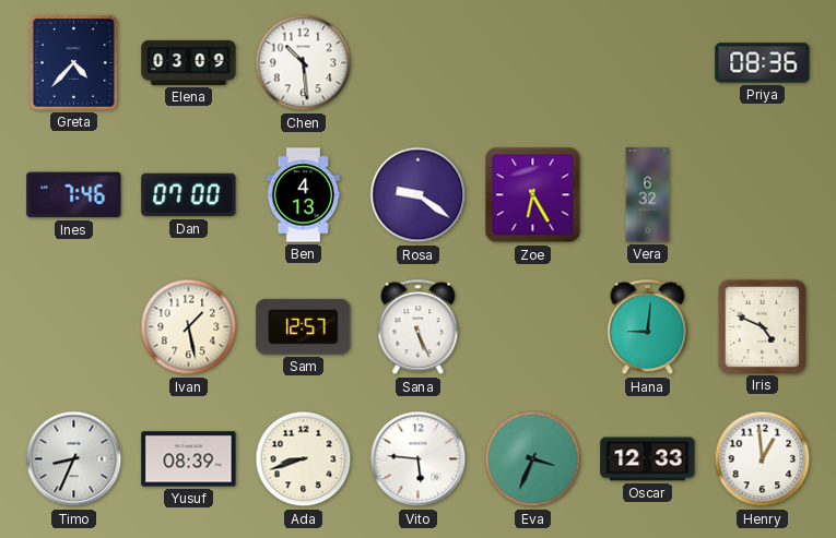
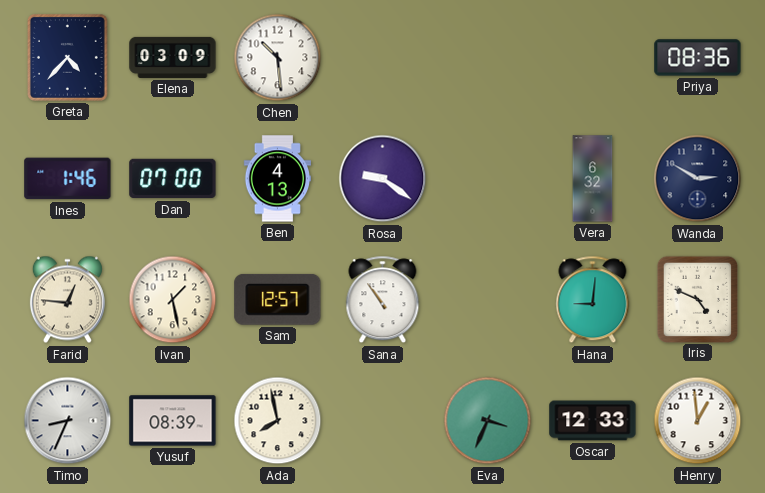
Ines: 7:46 -> 1:46
Zoe: 6:25 -> none
Wanda: none -> 2:50
Farid: none -> 12:46
Sana: 5:26 -> 10:54
Ada: 8:42 -> 7:58
Vito: 5:46 -> none
